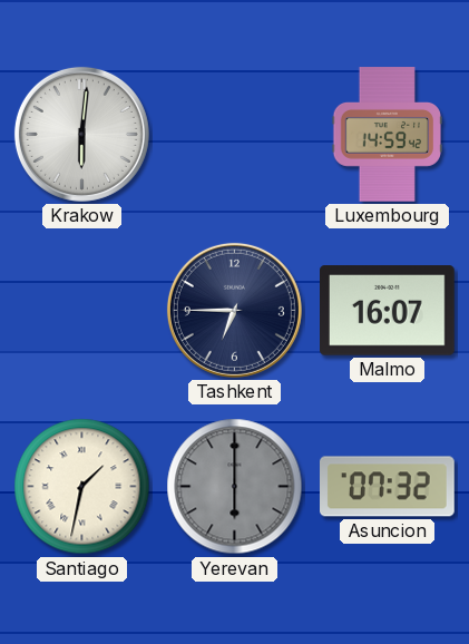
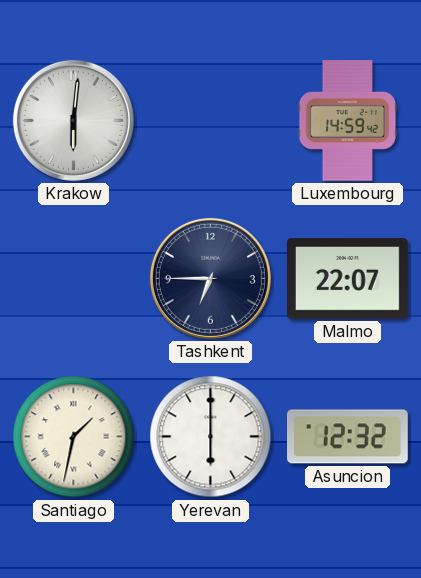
Malmo: 16:07 -> 22:07
Yerevan dial: grey -> white
Asuncion: 07:32 -> 12:32
